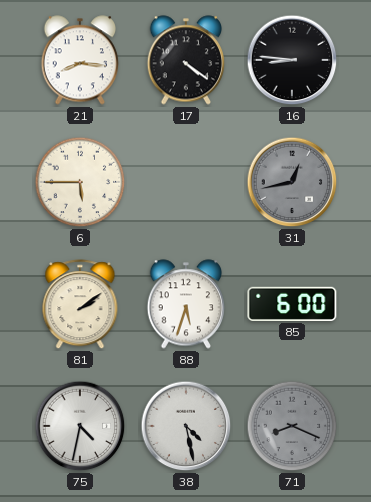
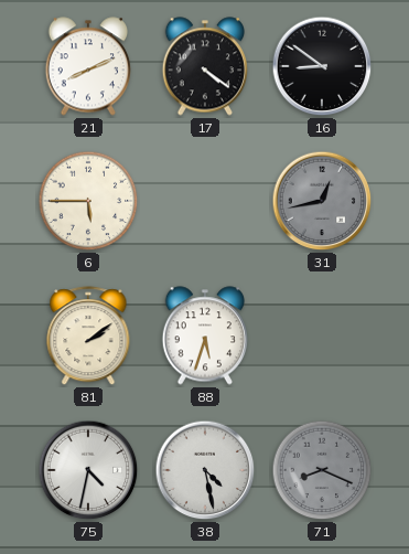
21: 8:16 -> 8:11
16: 8:46 -> 8:51
85: 6:00 -> none
